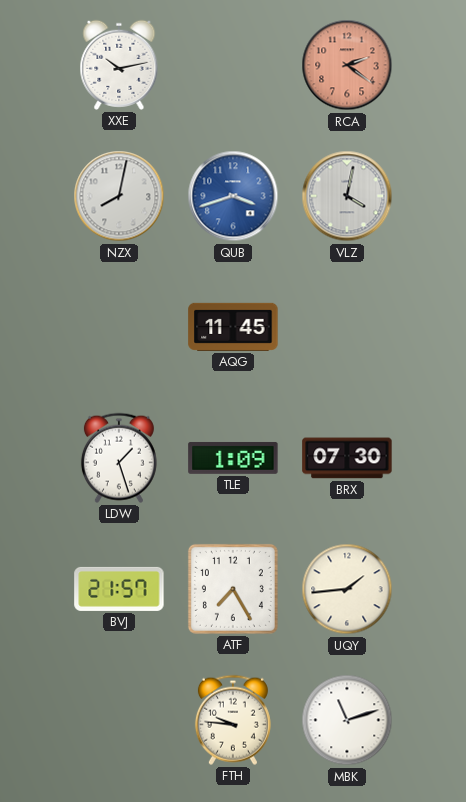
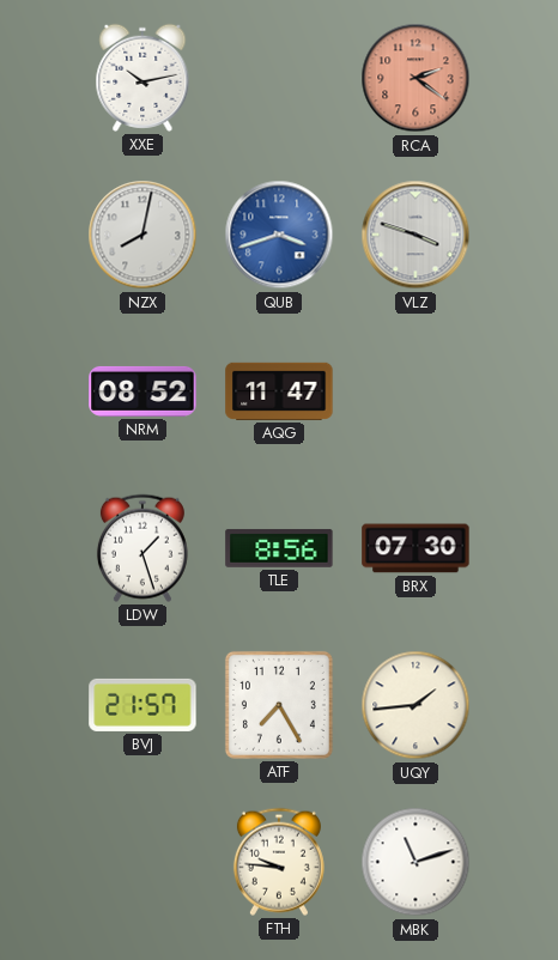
VLZ: 4:02 -> 3:48
NRM: none -> 08:52
AQG: 11:45 -> 11:47
TLE: 1:09 -> 8:56
